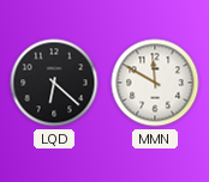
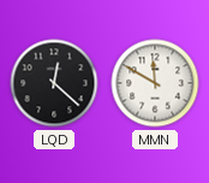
LQD: 6:22 -> 12:22
